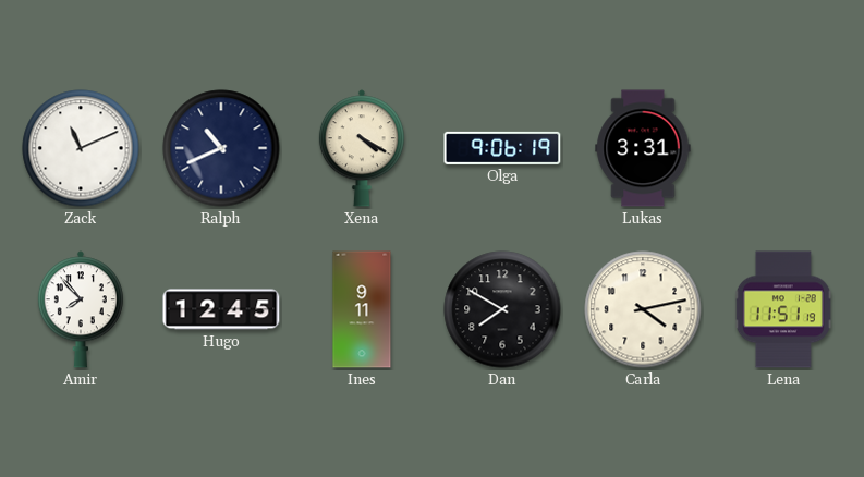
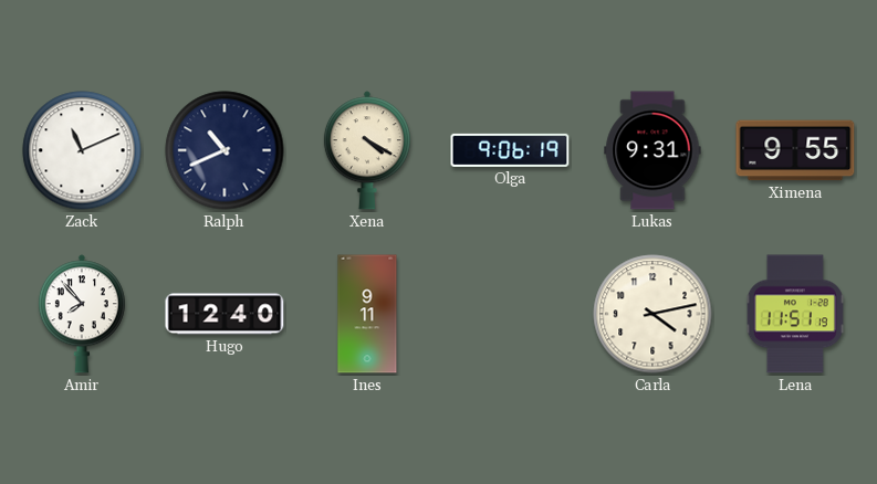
Lukas: 3:31 -> 9:31
Ximena: none -> 9:55
Hugo: 12:45 -> 12:40
Dan: 7:50 -> none
